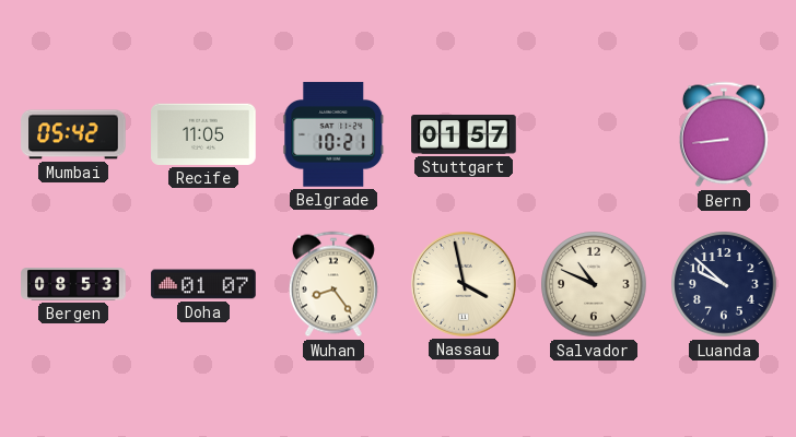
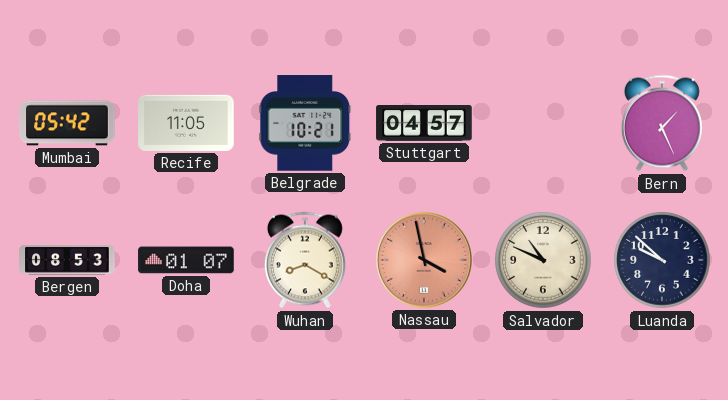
Stuttgart: 01:57 -> 04:57
Bern: 8:44 -> 1:26
Wuhan: 8:24 -> 8:20
Nassau dial: cream -> salmon
